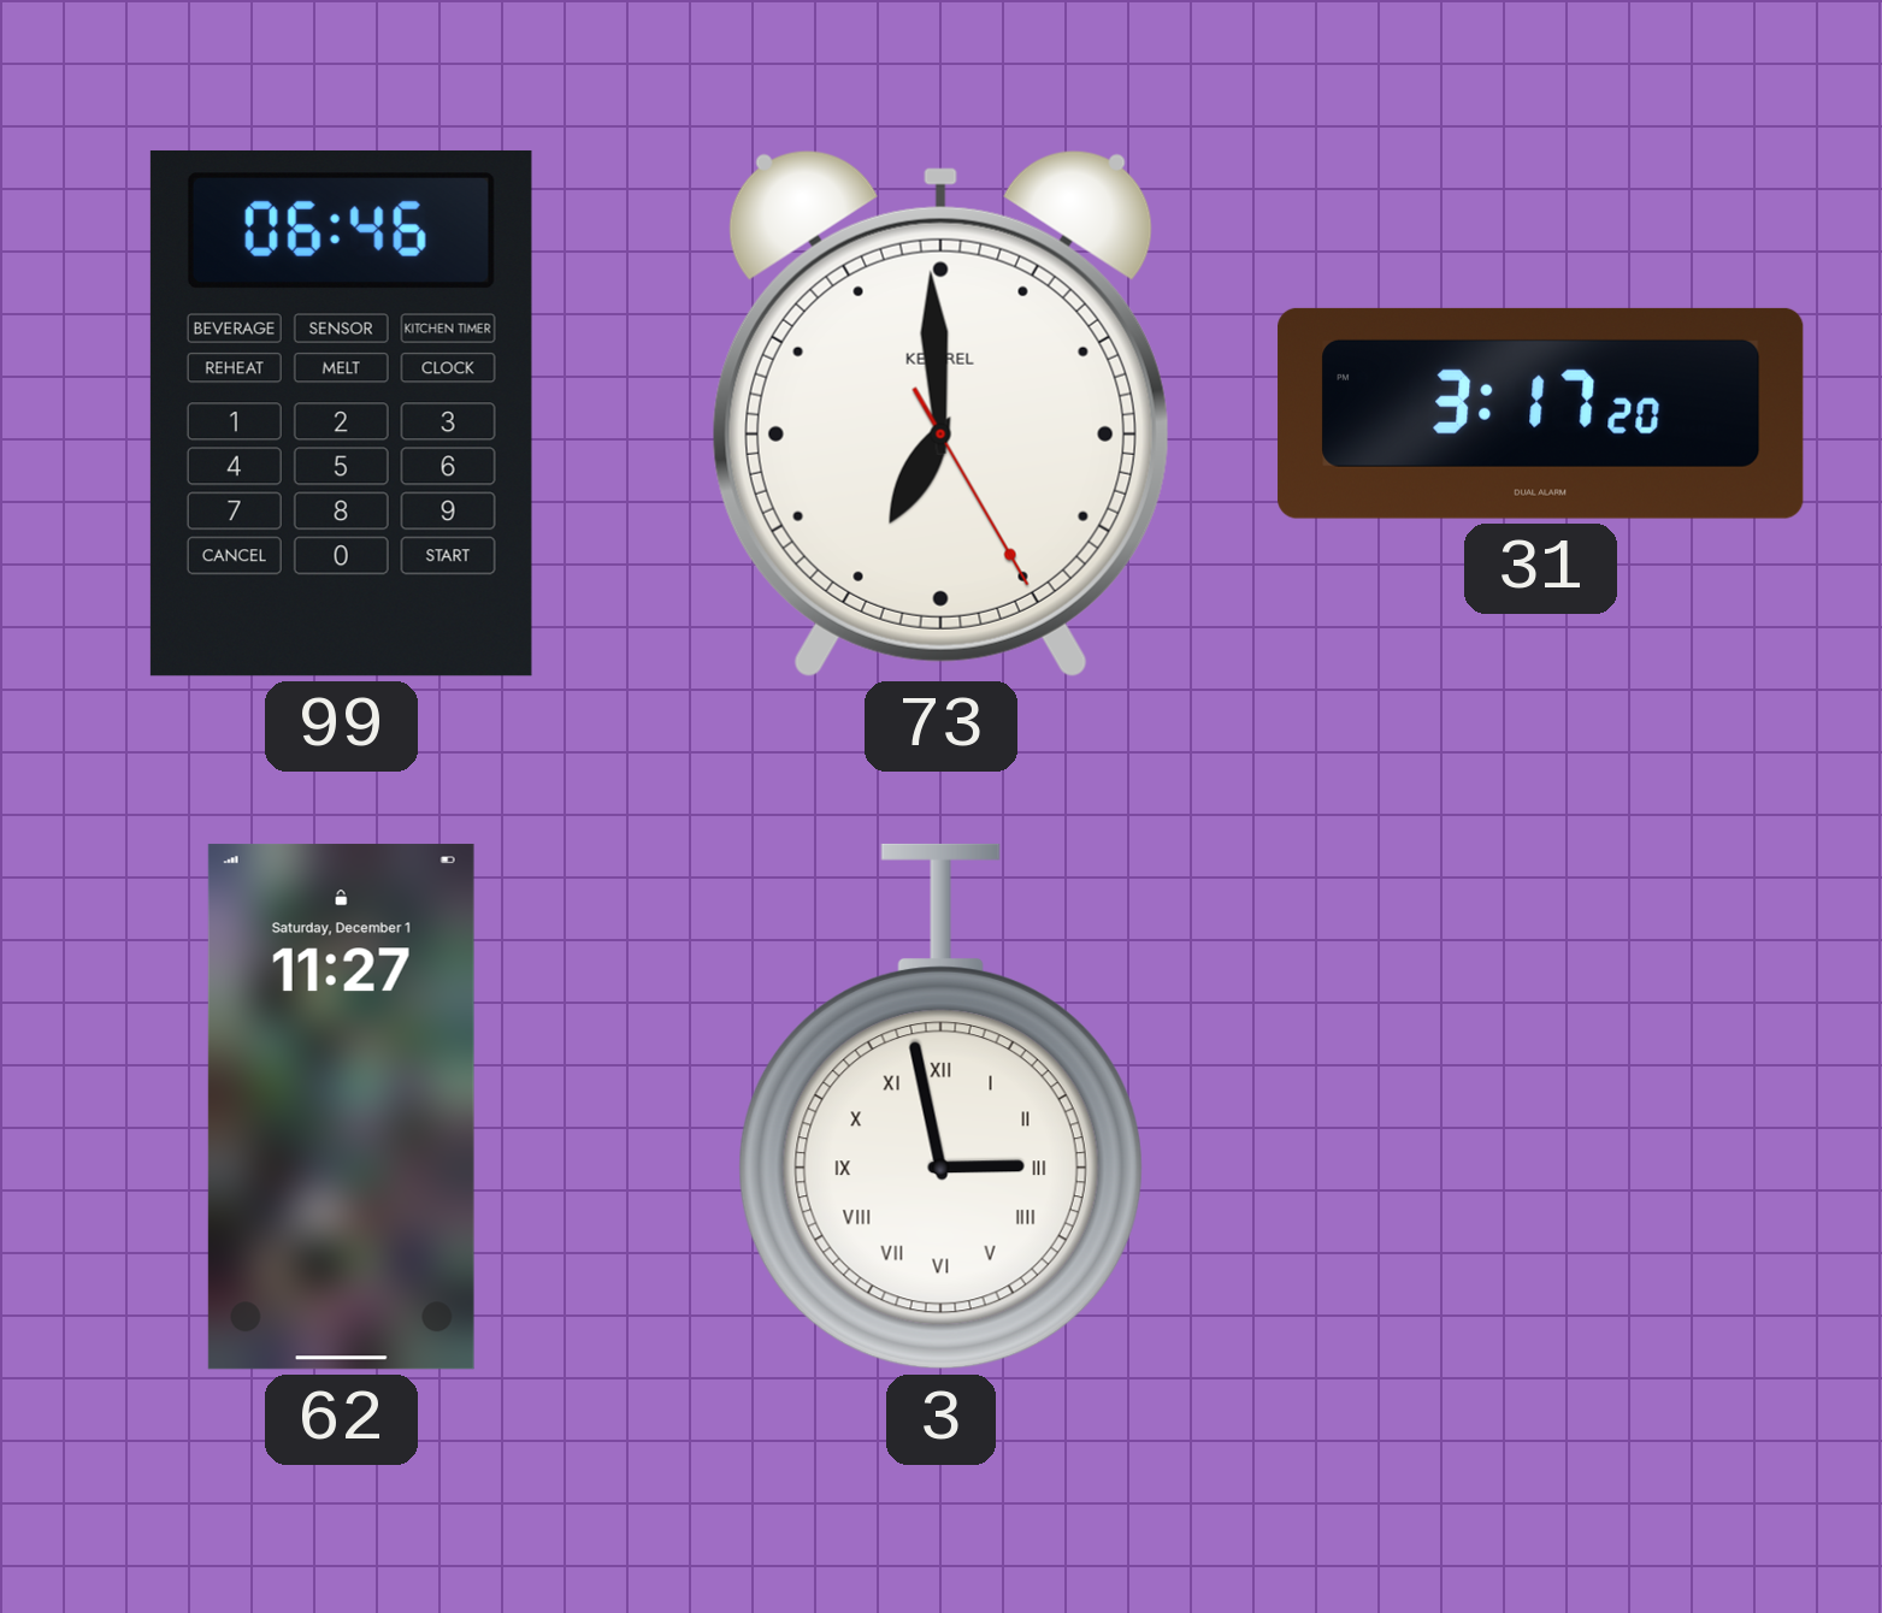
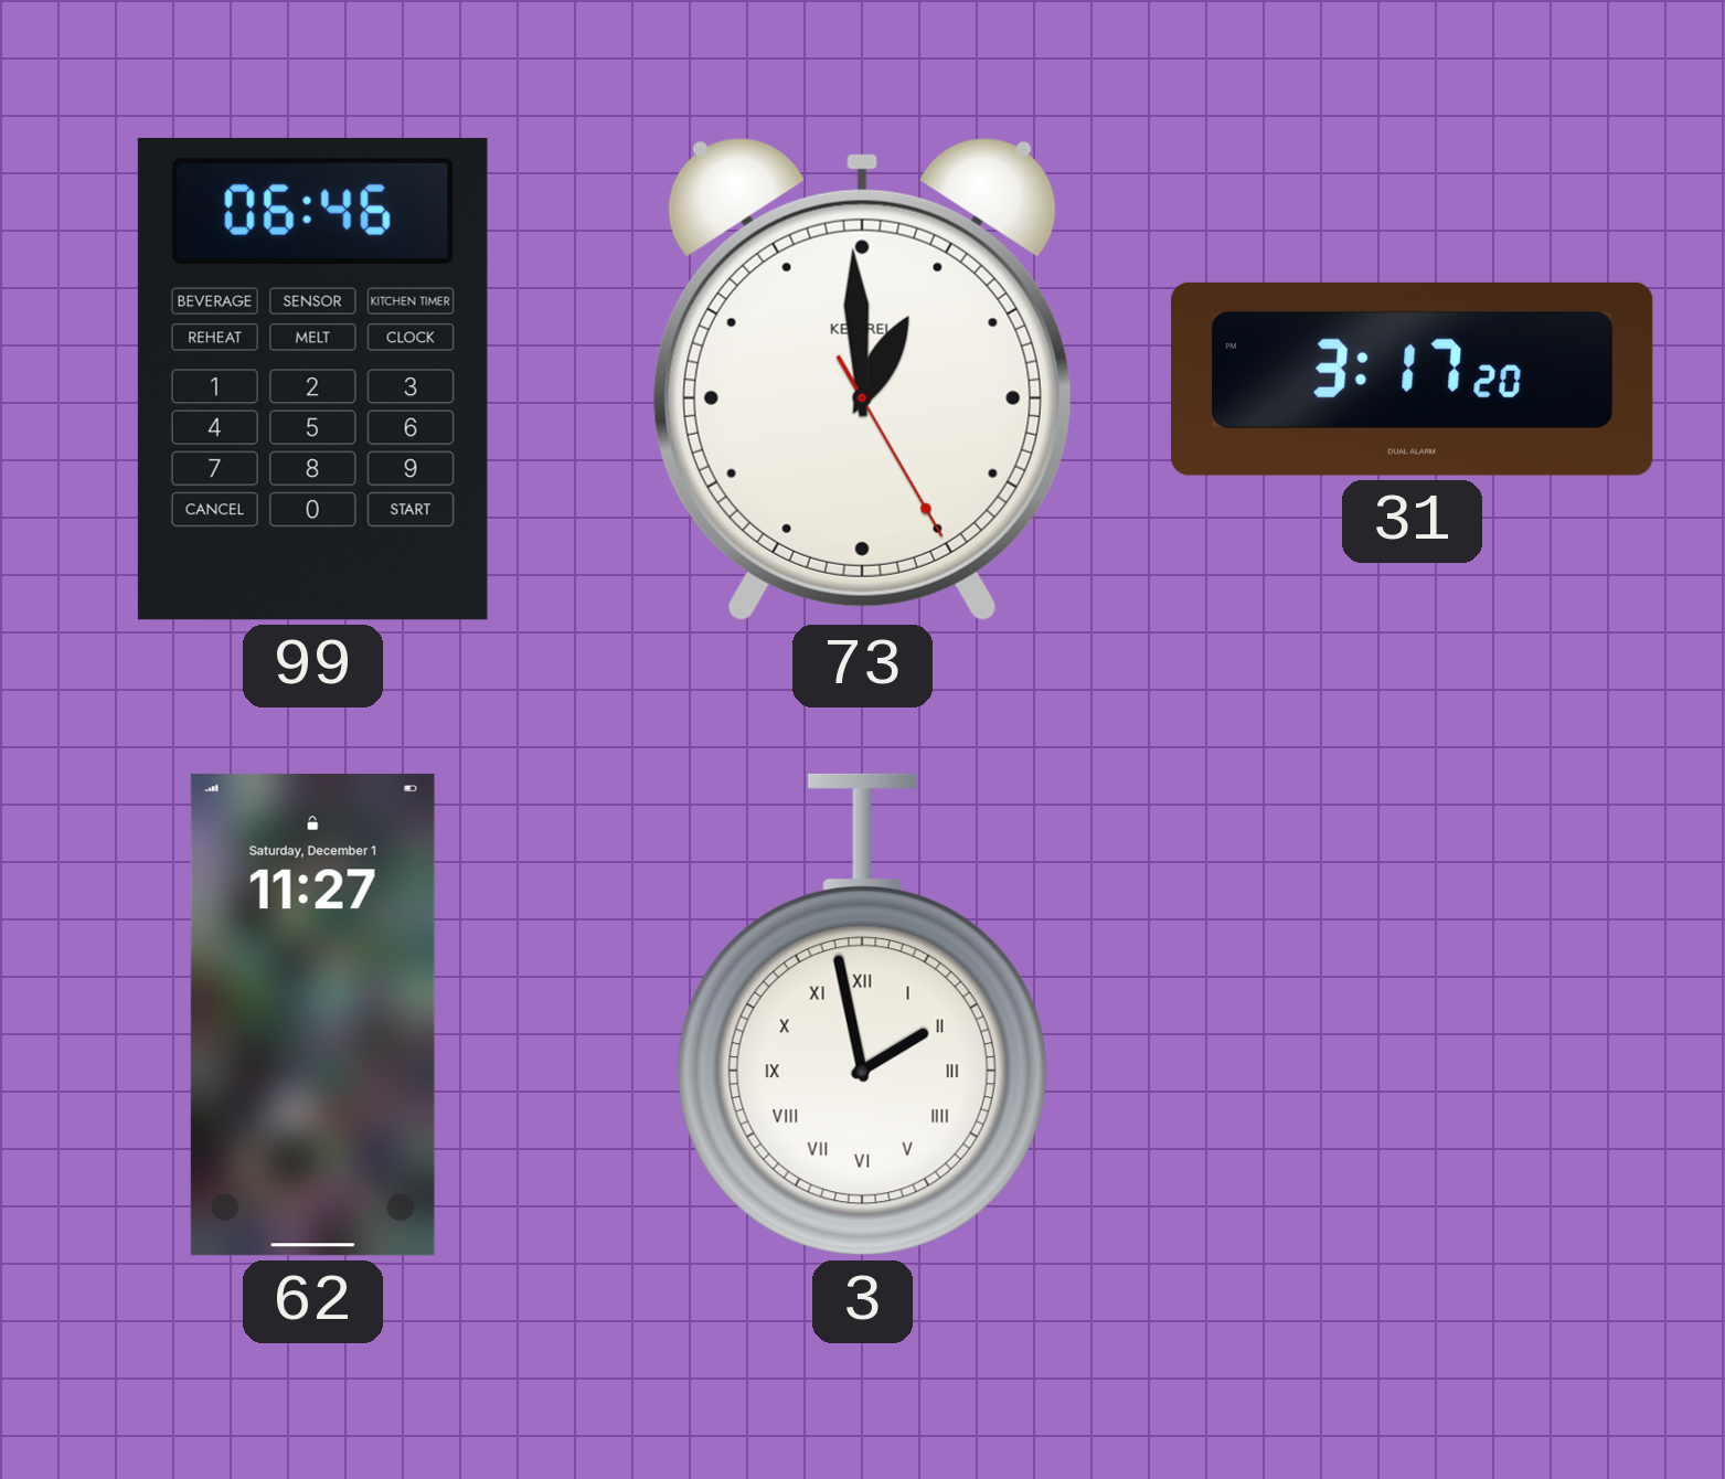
73: 6:59 -> 12:59
3: 2:58 -> 1:58
